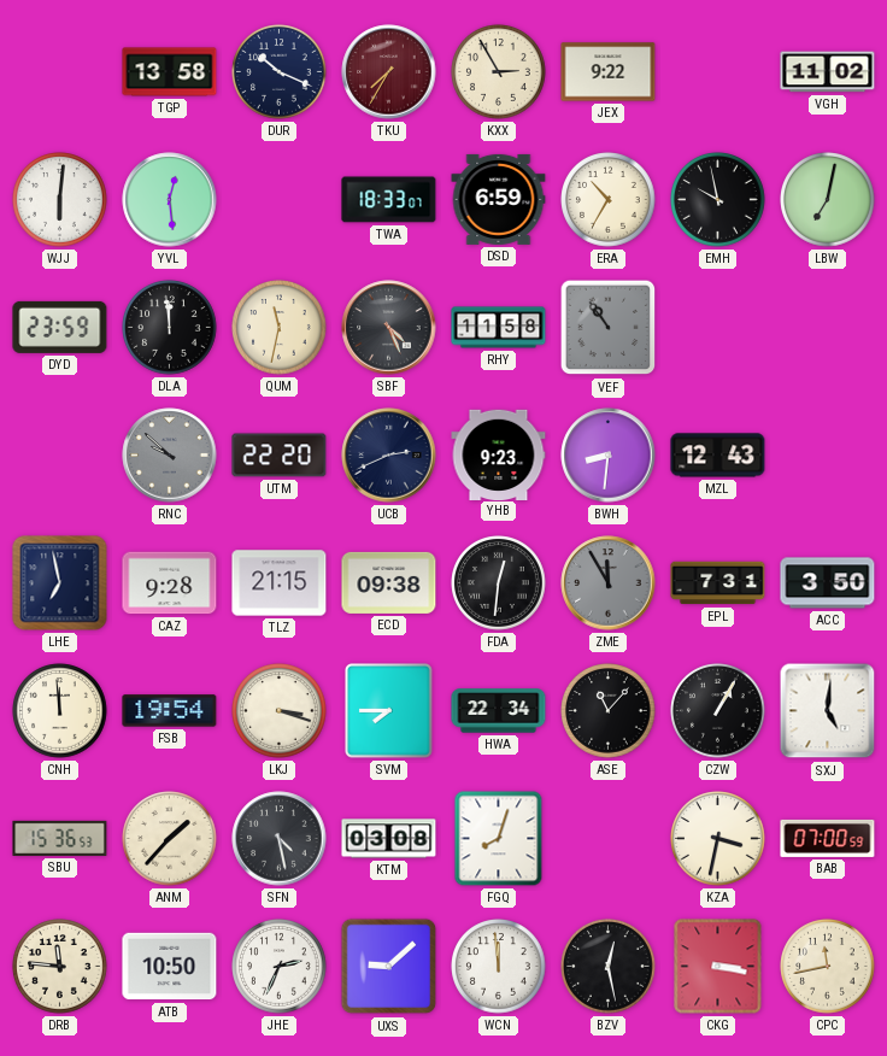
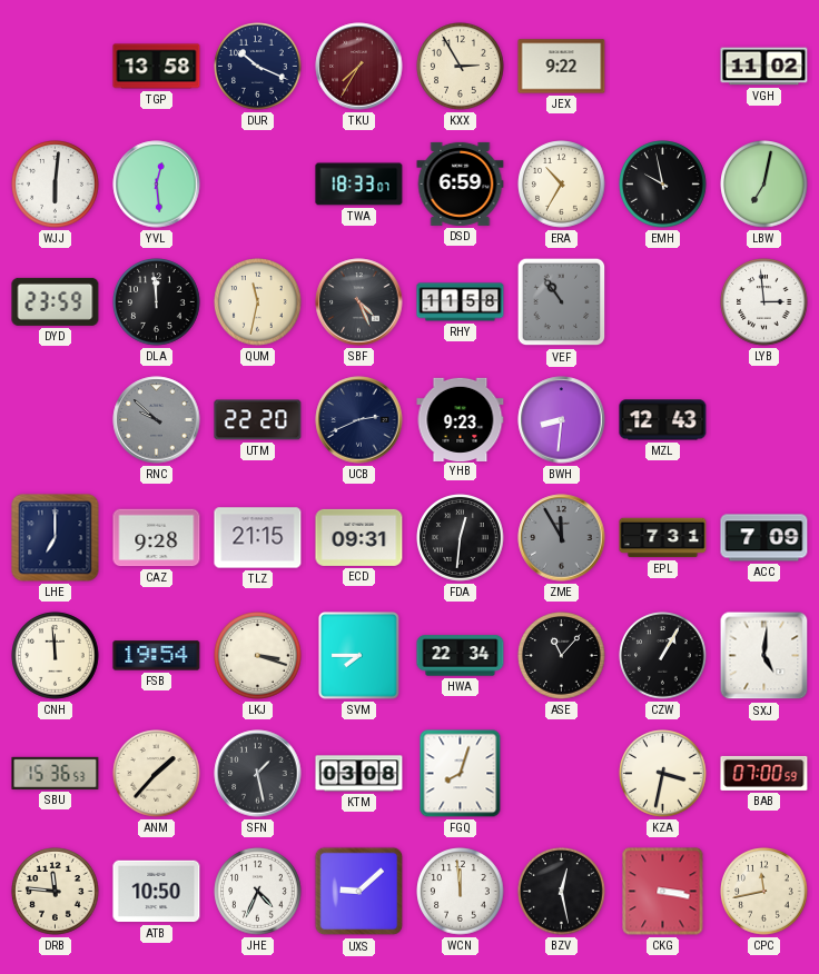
LYB: none -> 2:59
LHE: 6:58 -> 7:00
ECD: 09:38 -> 09:31
ACC: 3:50 -> 7:09
SFN: 4:28 -> 1:28
JHE: 2:34 -> 4:34
